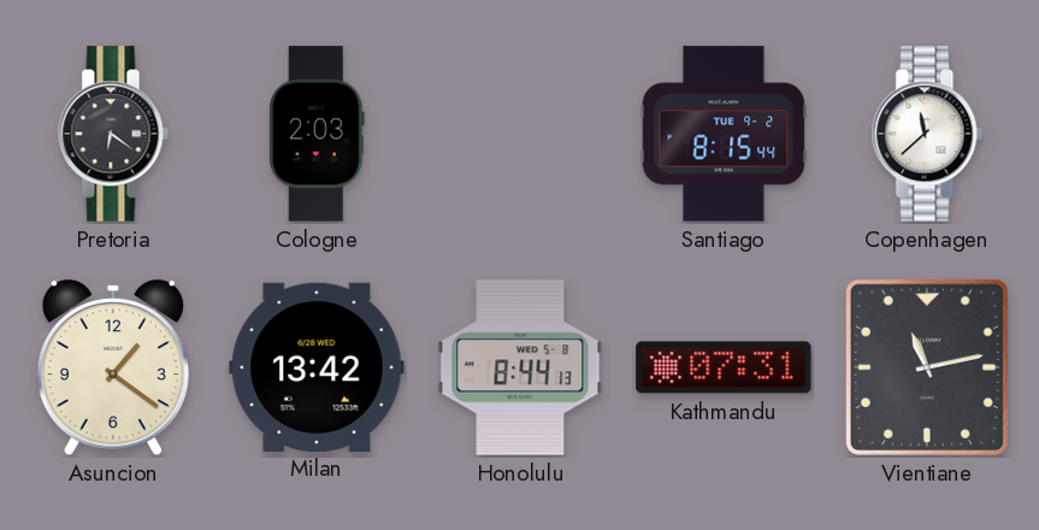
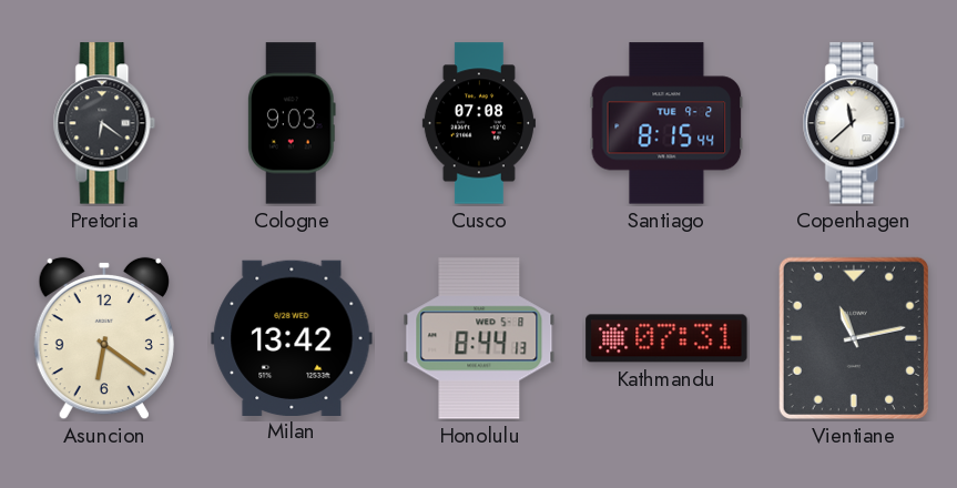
Cologne: 2:03 -> 9:03
Cusco: none -> 07:08
Asuncion: 1:21 -> 6:21
